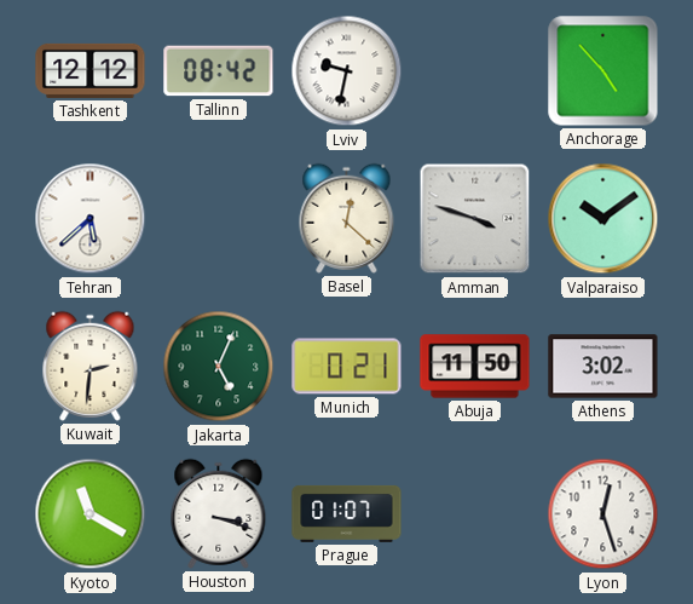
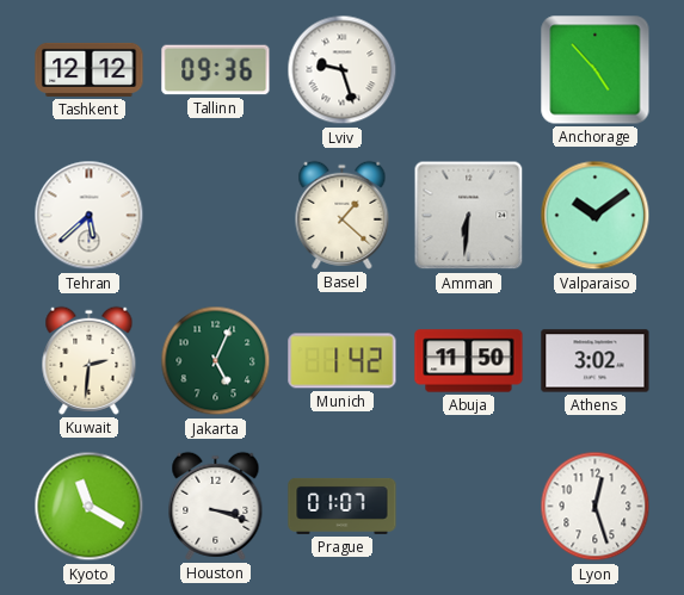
Tallinn: 08:42 -> 09:36
Lviv: 9:32 -> 9:27
Basel: 12:22 -> 1:22
Amman: 3:48 -> 6:31
Munich: 0:21 -> 1:42
